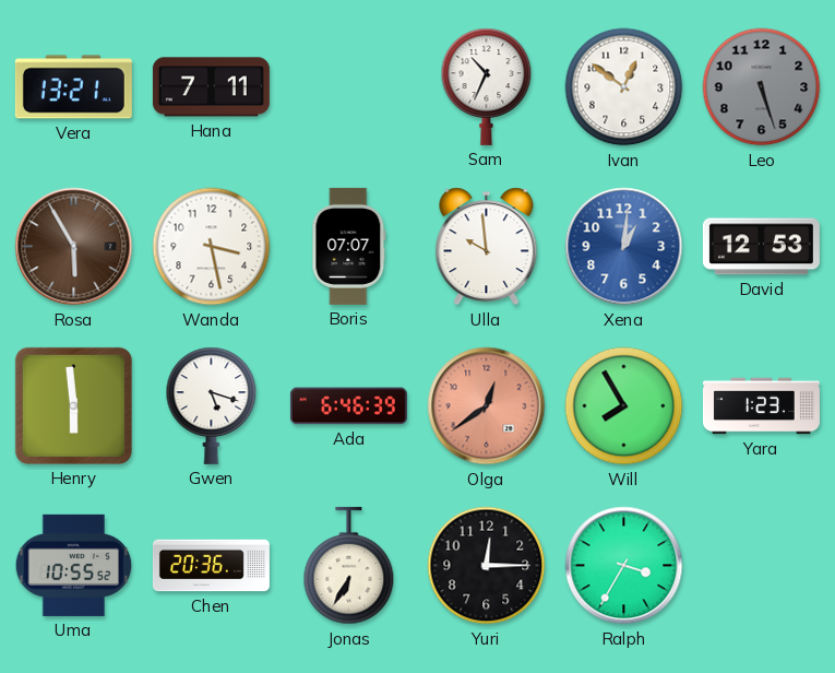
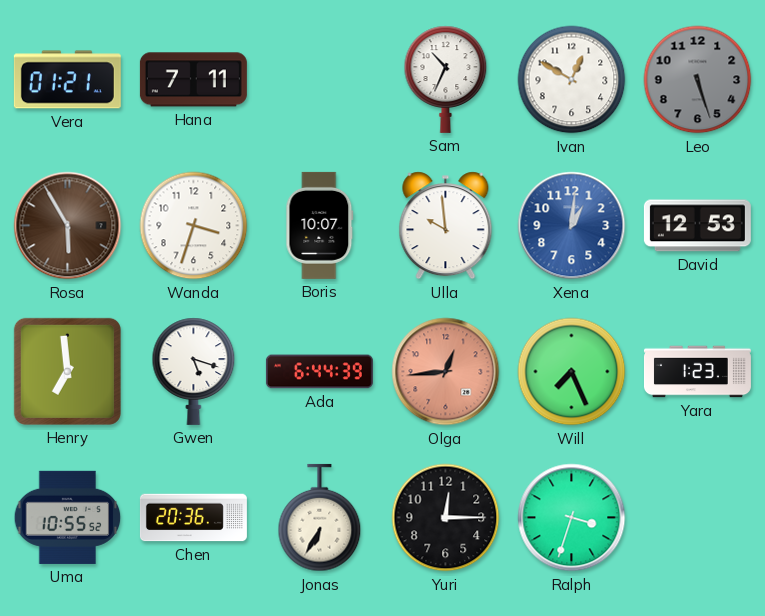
Vera: 13:21 -> 01:21
Ivan: 12:51 -> 12:50
Wanda: 3:28 -> 3:33
Boris: 07:07 -> 10:07
Henry: 5:59 -> 6:59
Ada: 6:46 -> 6:44
Olga: 12:39 -> 12:44
Will: 7:55 -> 7:26
Ralph: 3:35 -> 3:33
